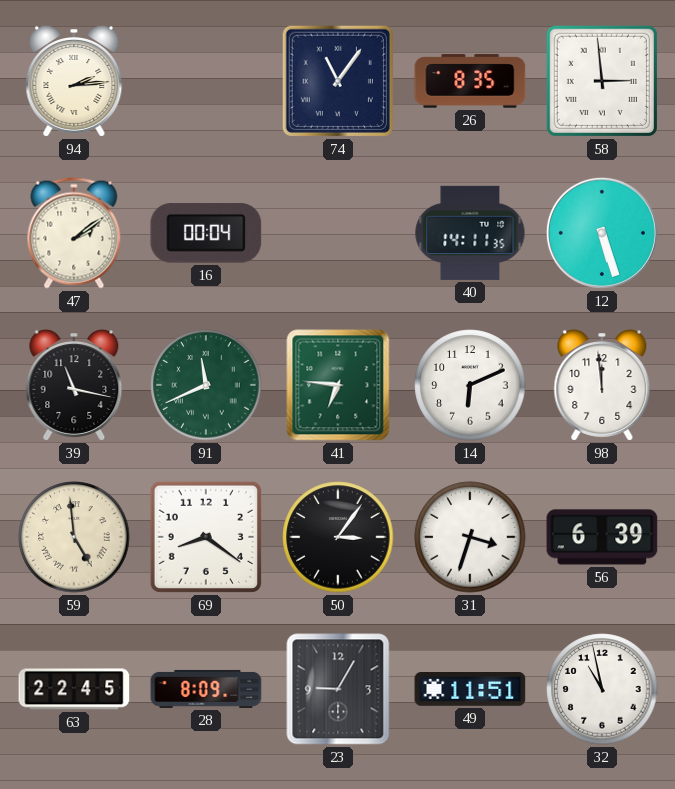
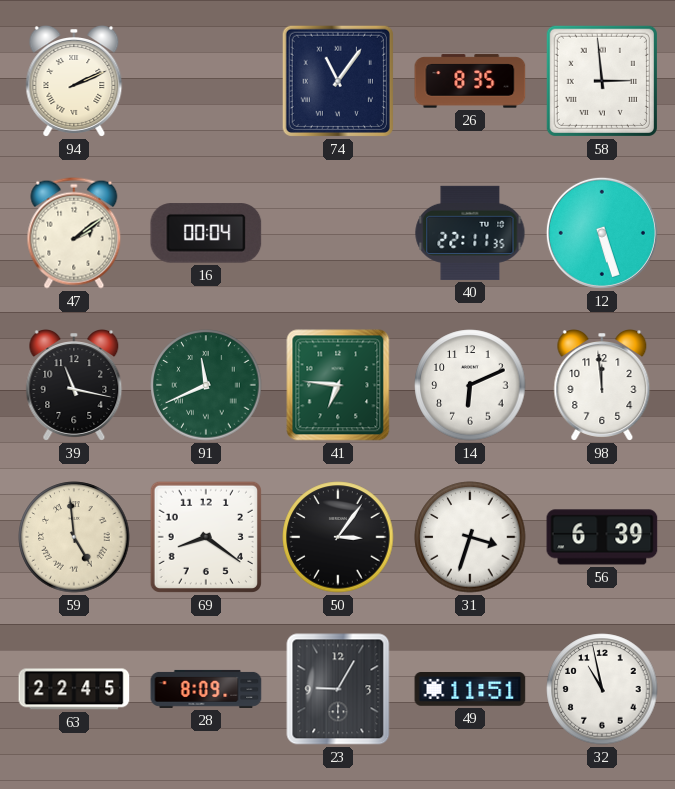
94: 2:14 -> 2:11
40: 14:11 -> 22:11
